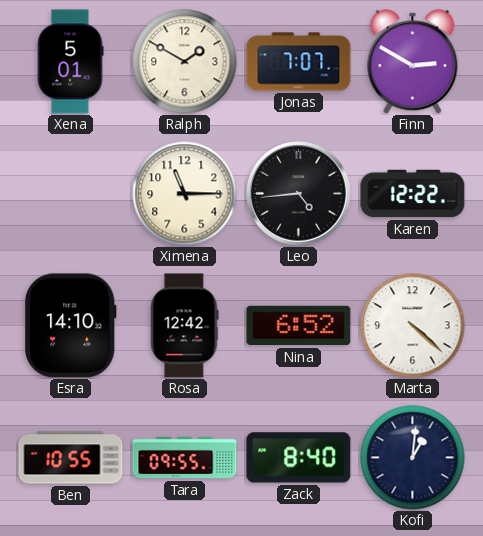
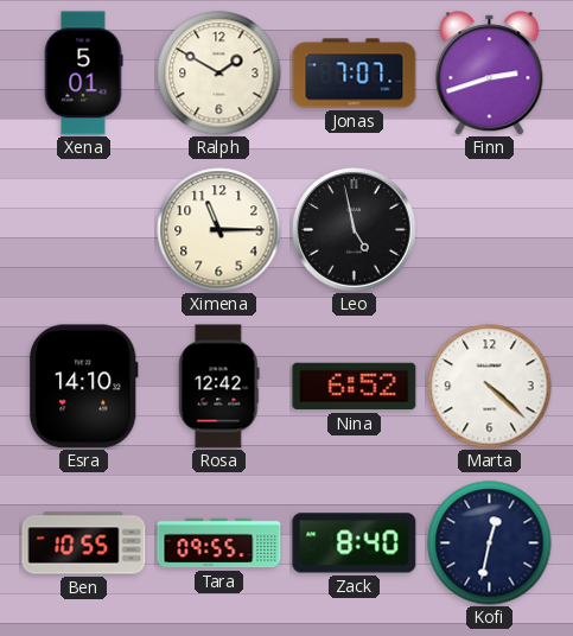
Finn: 2:50 -> 2:42
Leo: 4:44 -> 4:58
Karen: 12:22 -> none
Kofi: 1:01 -> 12:32
